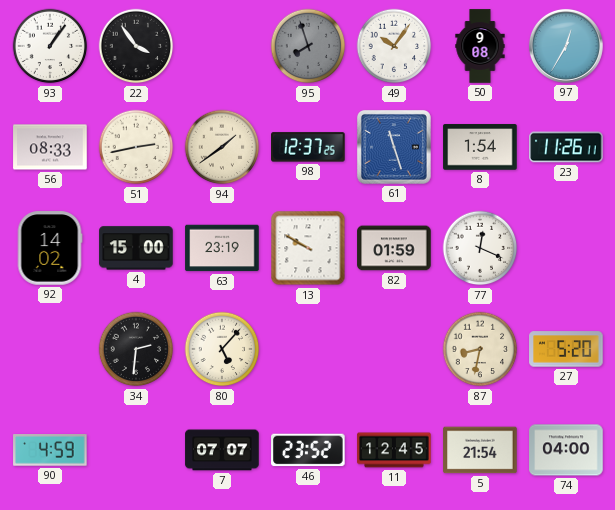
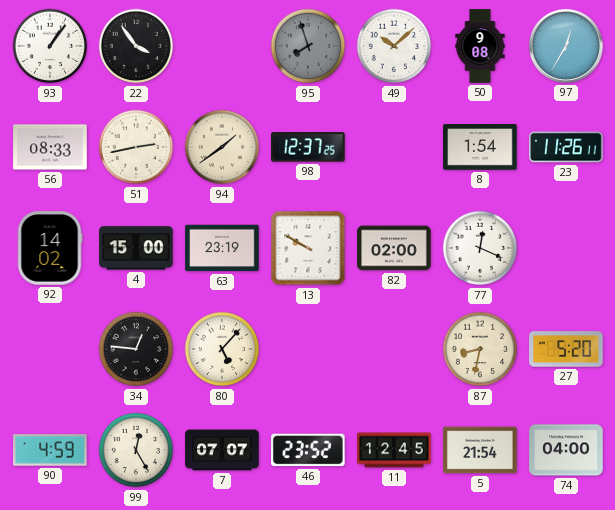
49: 10:06 -> 10:08
61: 11:27 -> none
82: 01:59 -> 02:00
34: 2:31 -> 12:46
99: none -> 12:25
